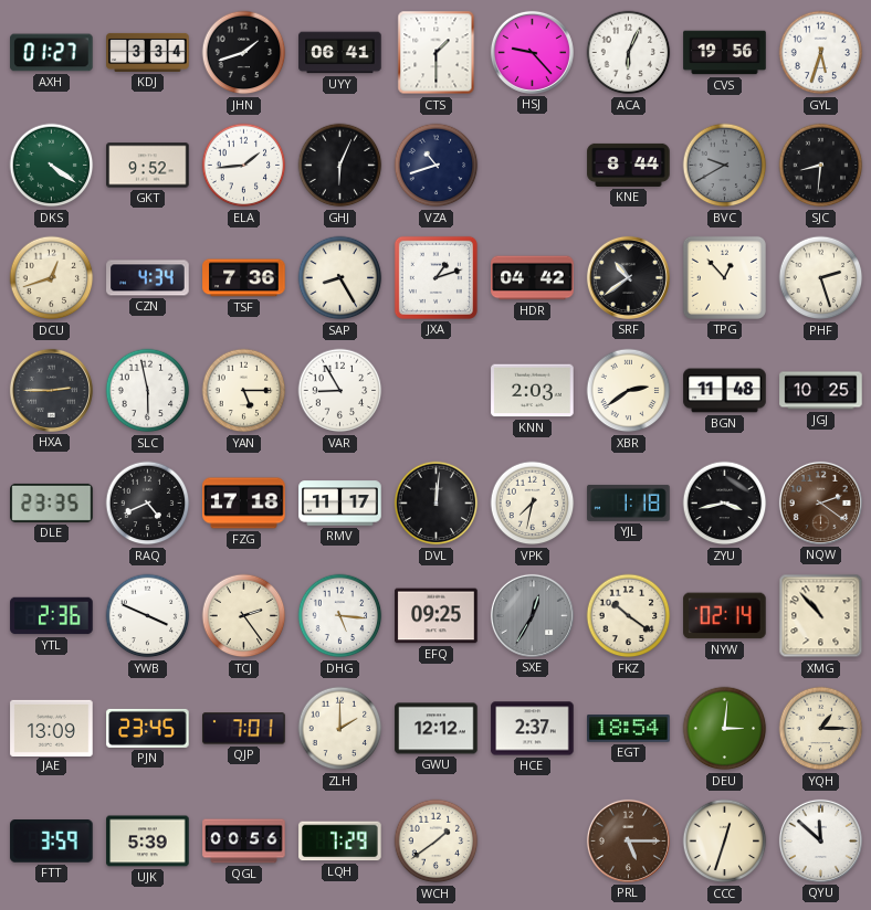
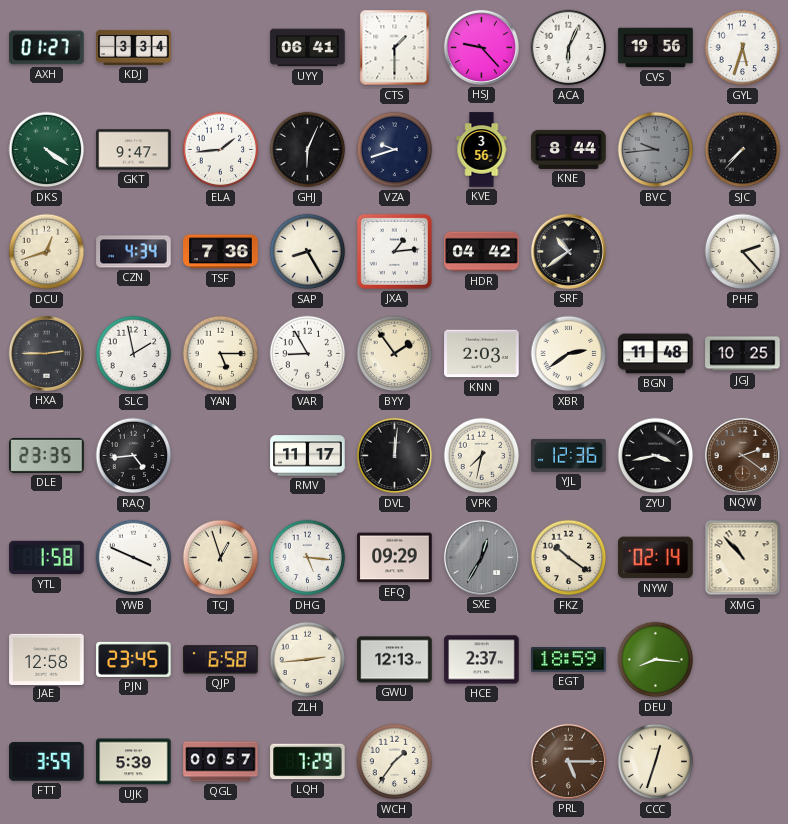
JHN: 1:42 -> none
GKT: 9:52 -> 9:47
VZA: 10:42 -> 9:42
KVE: none -> 3:56
BVC: 9:40 -> 9:44
SJC: 8:31 -> 7:37
JXA: 1:12 -> 1:14
TPG: 12:53 -> none
PHF: 2:27 -> 2:23
SLC: 5:58 -> 1:58
BYY: none -> 1:54
RAQ: 4:41 -> 4:44
FZG: 17:18 -> none
YJL: 1:18 -> 12:36
YTL: 2:36 -> 1:58
TCJ: 2:24 -> 12:57
EFQ: 09:25 -> 09:29
JAE: 13:09 -> 12:58
QJP: 7:01 -> 6:58
ZLH: 2:00 -> 2:44
GWU: 12:12 -> 12:13
EGT: 18:54 -> 18:59
DEU: 3:01 -> 8:16
YQH: 1:15 -> none
QGL: 00:56 -> 00:57
WCH: 1:39 -> 1:36
QYU: 11:52 -> none
